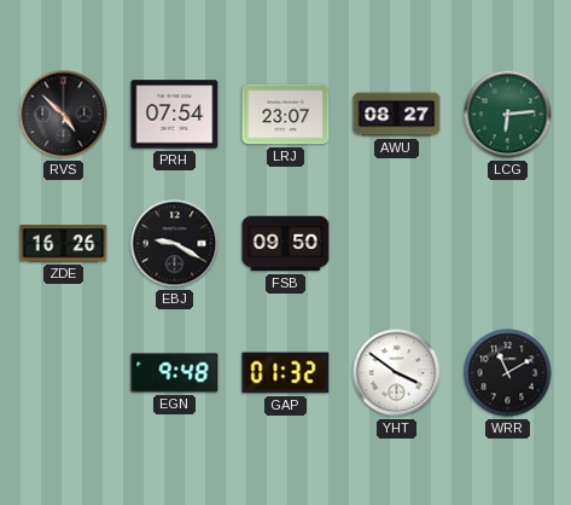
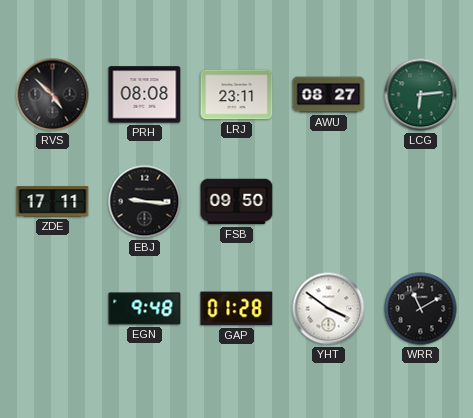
PRH: 07:54 -> 08:08
LRJ: 23:07 -> 23:11
ZDE: 16:26 -> 17:11
EBJ: 9:20 -> 9:16
GAP: 01:32 -> 01:28
